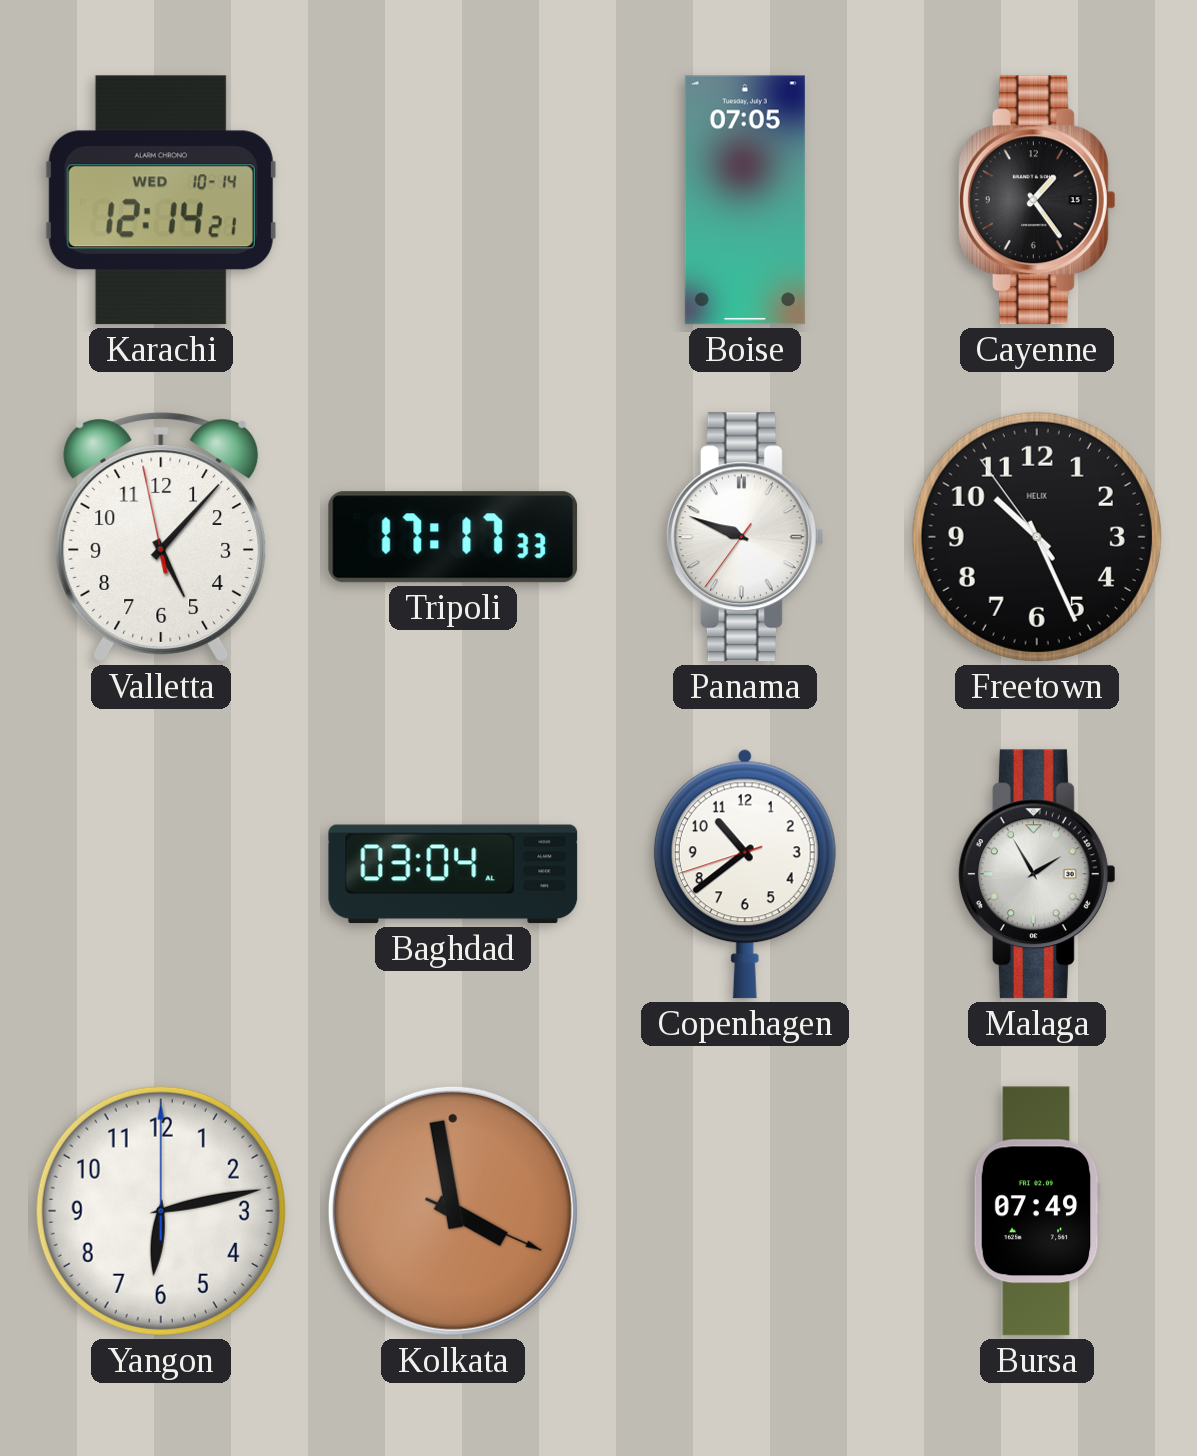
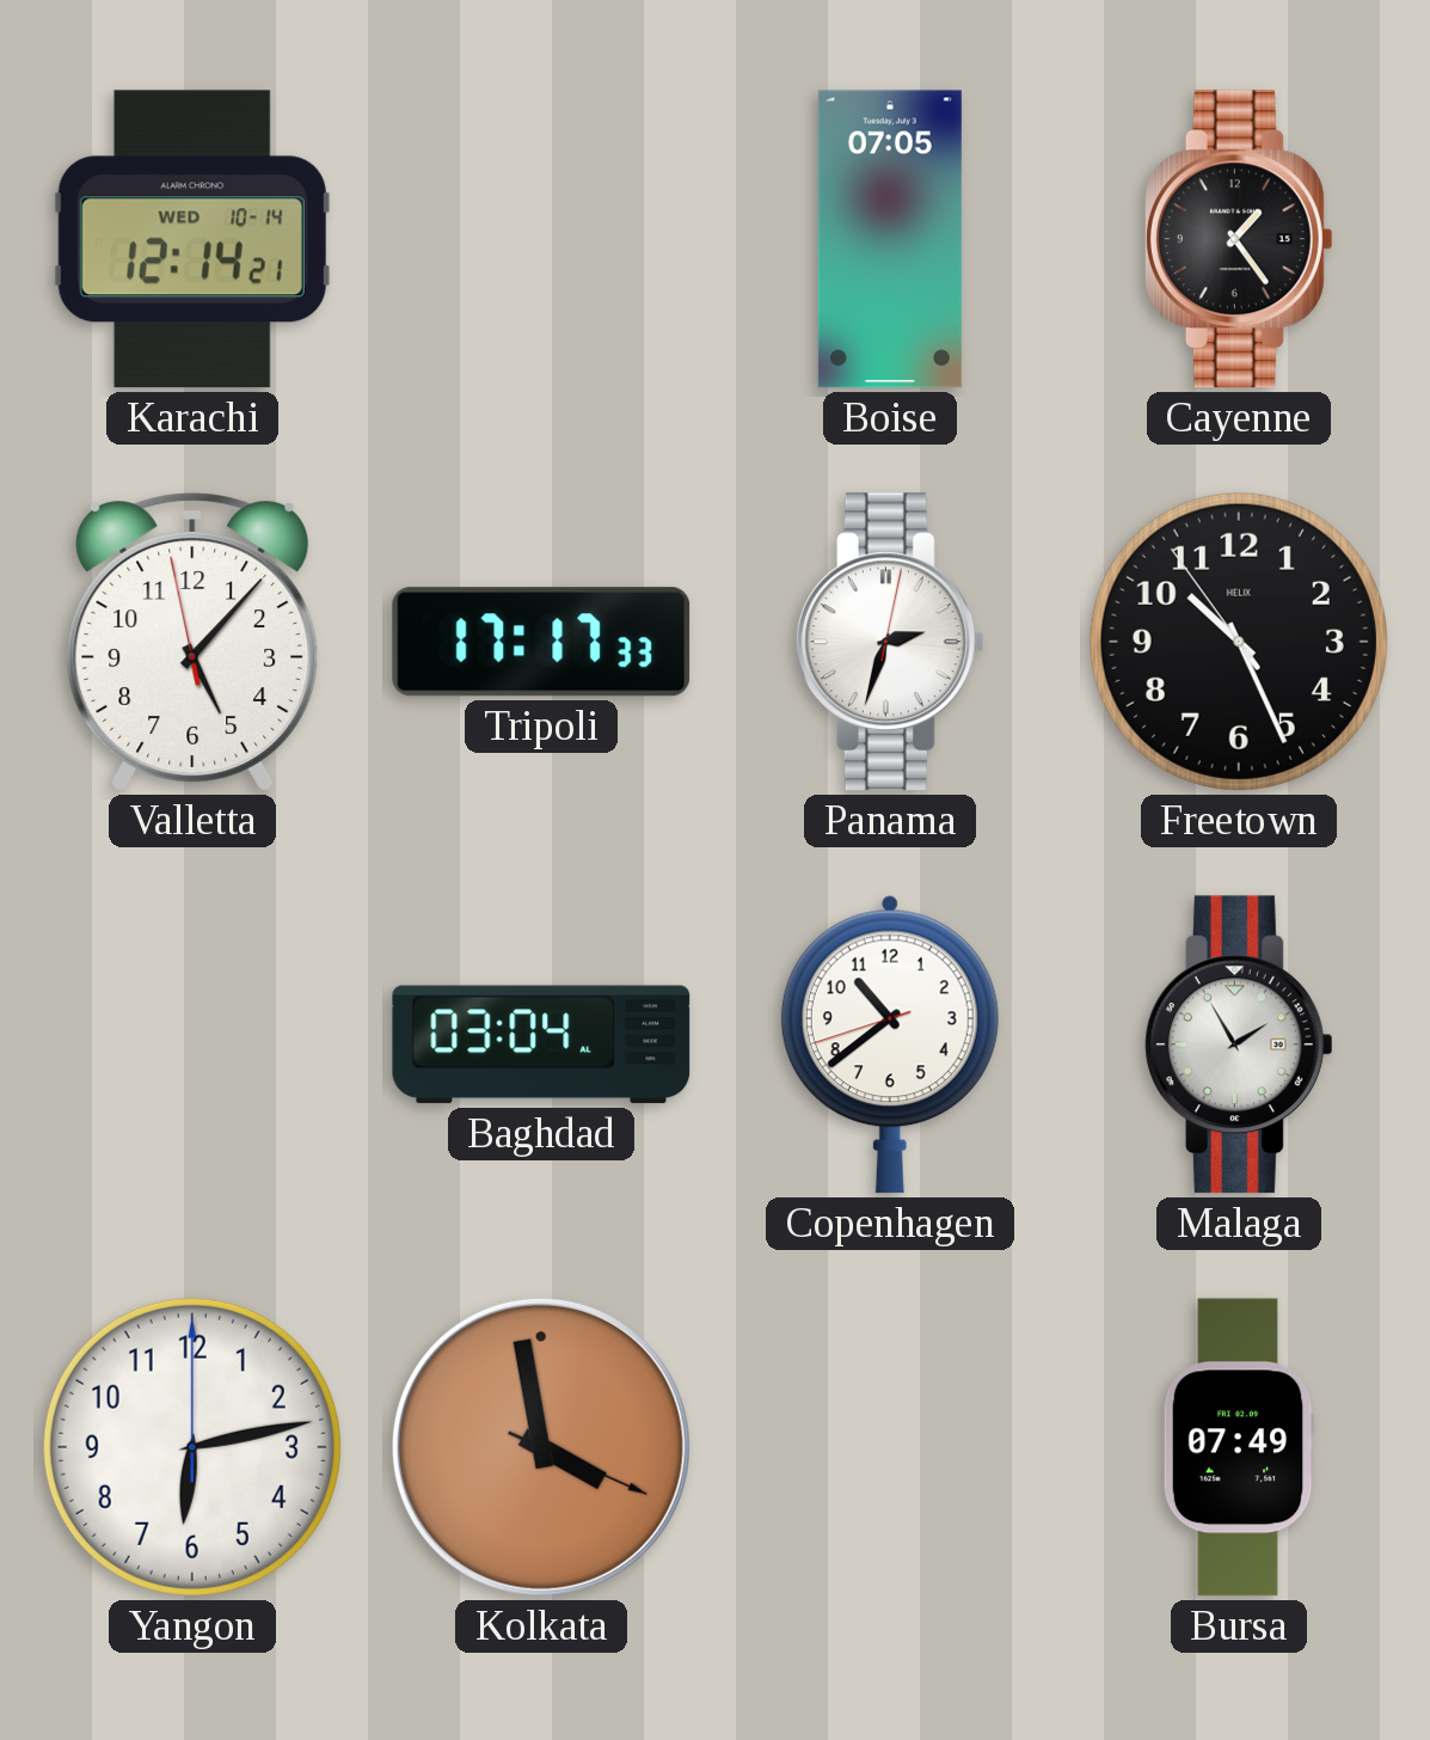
Panama: 9:48 -> 2:33
